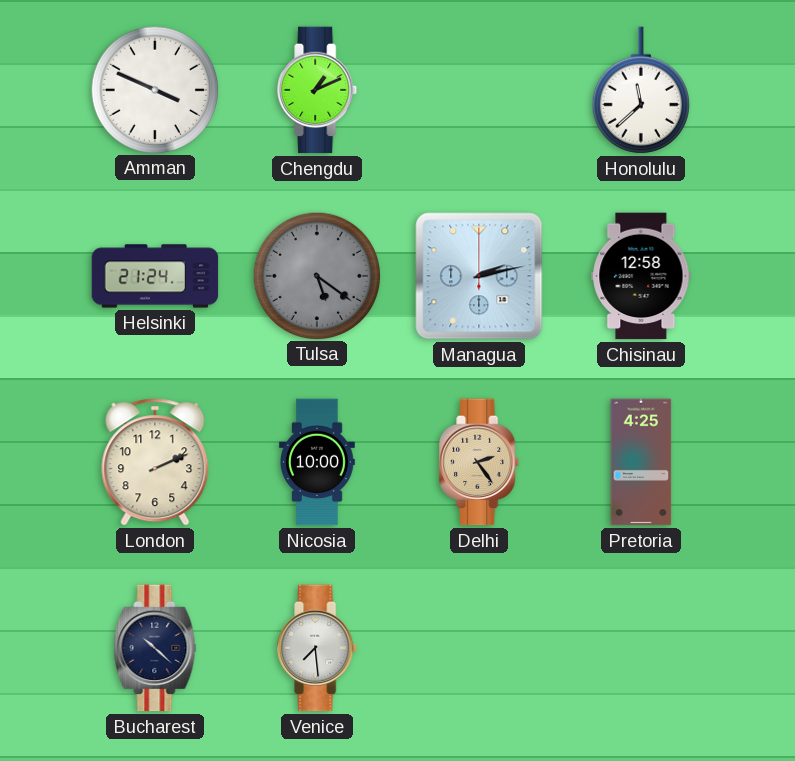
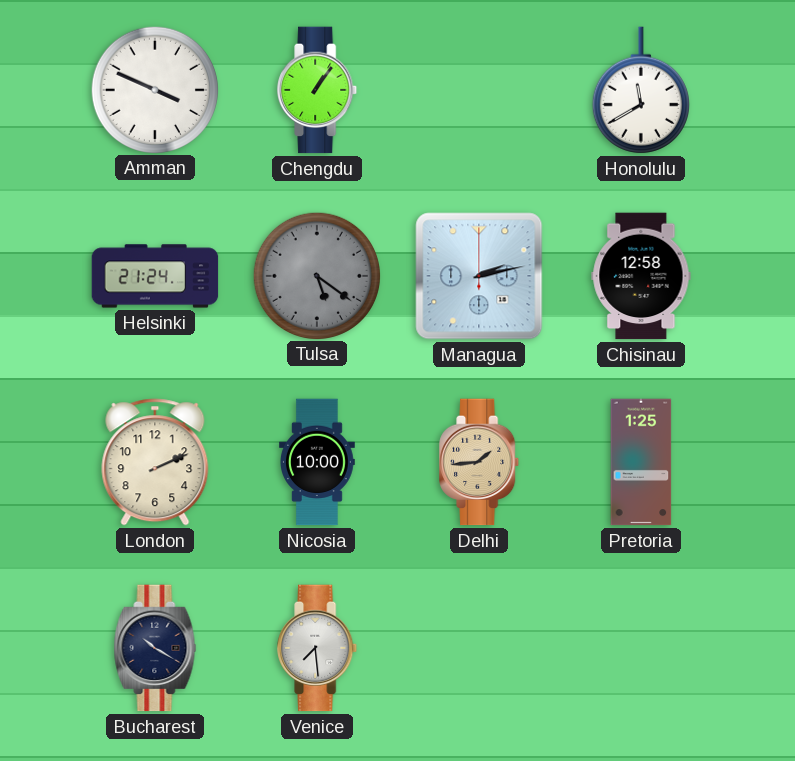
Chengdu: 1:11 -> 1:06
Honolulu: 11:38 -> 11:40
Delhi: 2:24 -> 1:44
Pretoria: 4:25 -> 1:25
Bucharest: 10:22 -> 10:20
